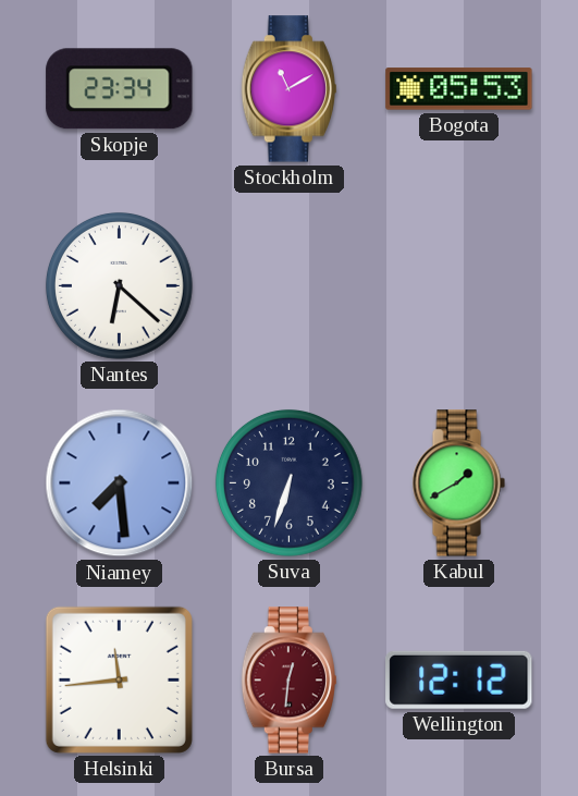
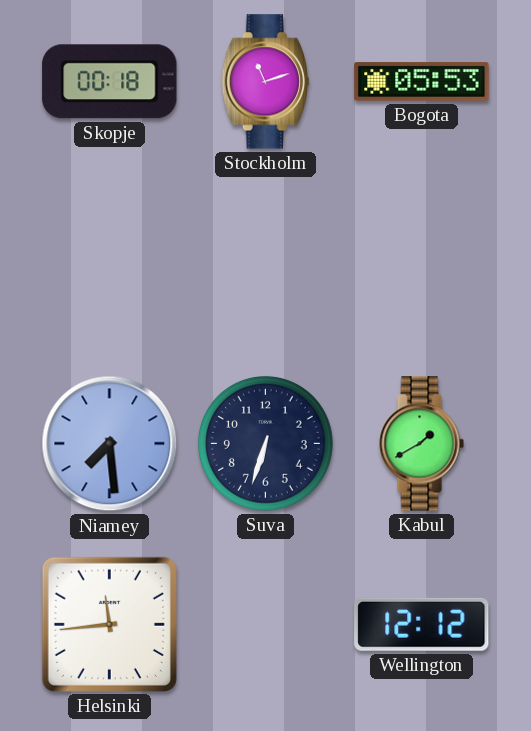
Skopje: 23:34 -> 00:18
Stockholm: 11:10 -> 11:12
Nantes: 6:22 -> none
Bursa: 12:31 -> none
